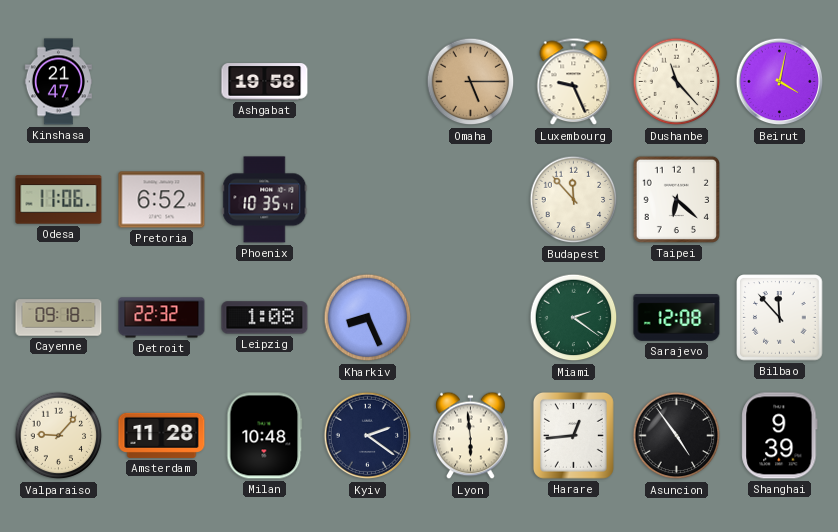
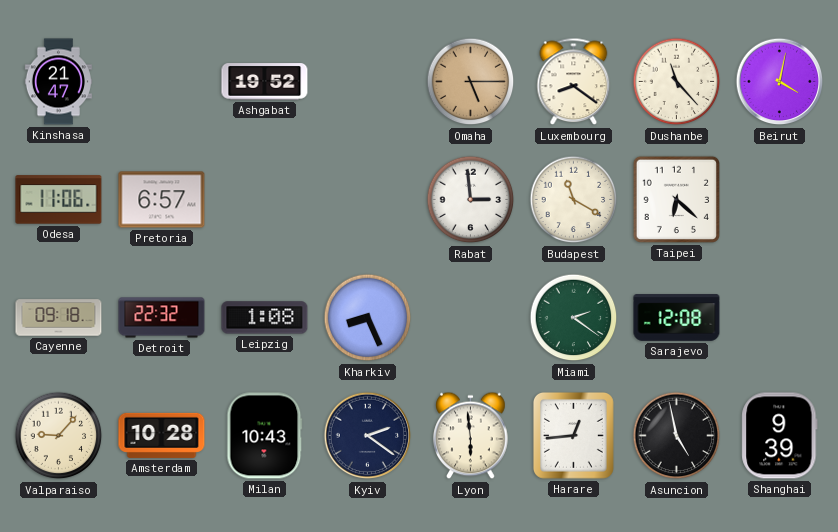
Ashgabat: 19:58 -> 19:52
Luxembourg: 9:26 -> 8:21
Pretoria: 6:52 -> 6:57
Phoenix: 10:35 -> none
Rabat: none -> 2:59
Budapest: 11:53 -> 11:20
Bilbao: 11:53 -> none
Amsterdam: 11:28 -> 10:28
Milan: 10:48 -> 10:43
Asuncion: 4:54 -> 4:58
